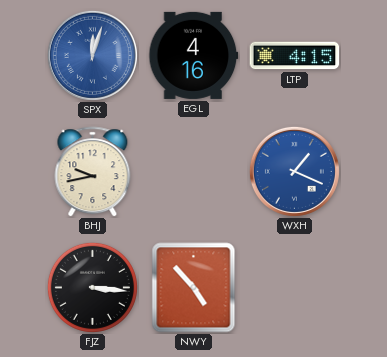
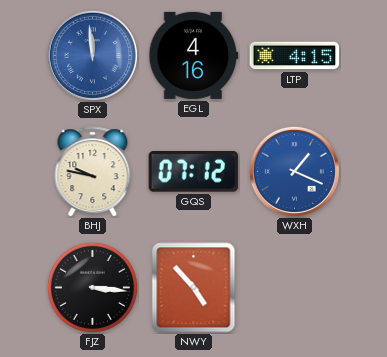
SPX: 12:03 -> 11:59
BHJ: 9:43 -> 9:47
GQS: none -> 07:12
